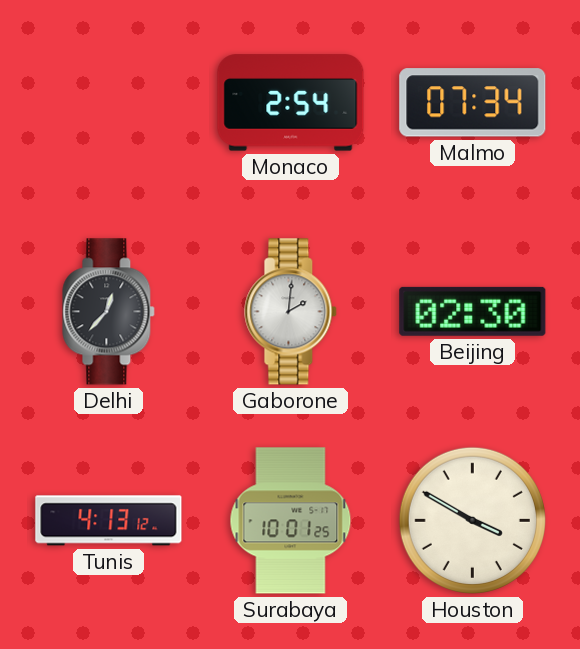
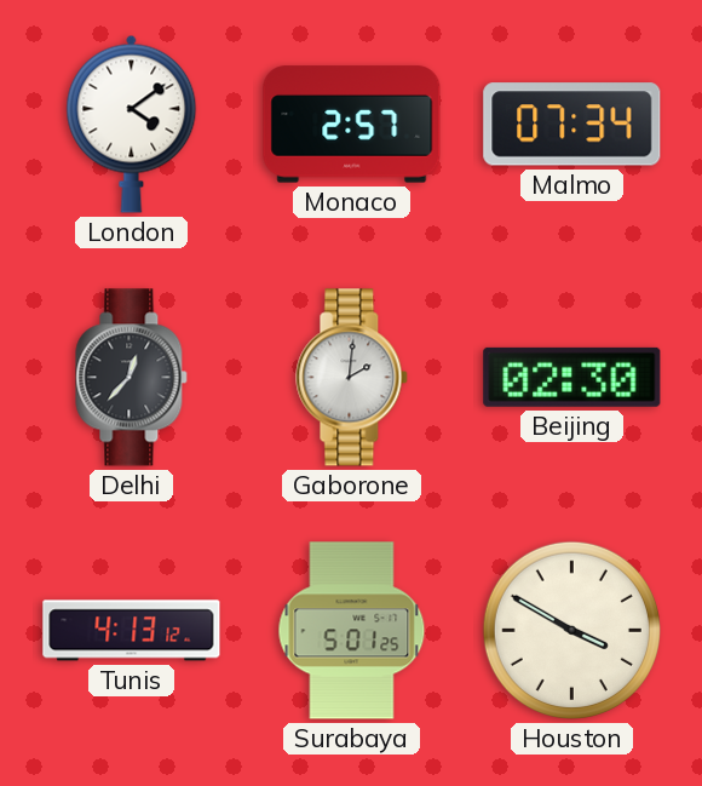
London: none -> 4:09
Monaco: 2:54 -> 2:57
Surabaya: 10:01 -> 5:01
